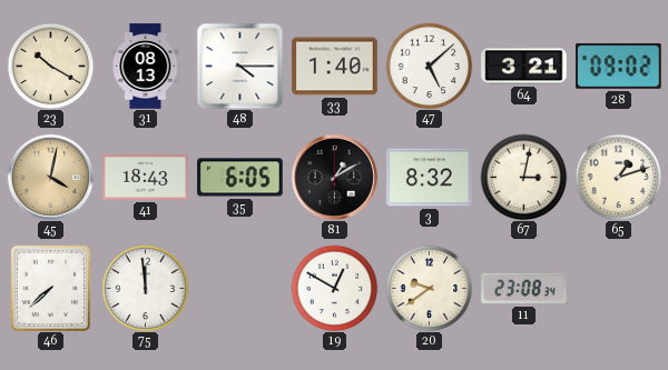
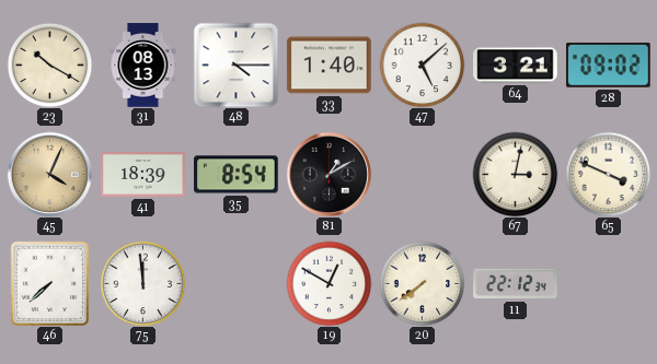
45: 4:02 -> 4:04
41: 18:43 -> 18:39
35: 6:05 -> 8:54
3: 8:32 -> none
65: 1:12 -> 3:49
20: 9:39 -> 7:39
11: 23:08 -> 22:12
